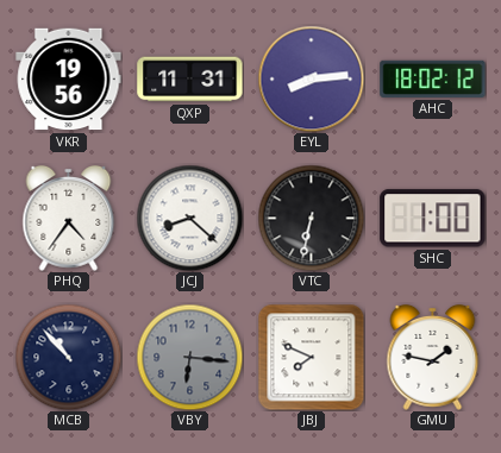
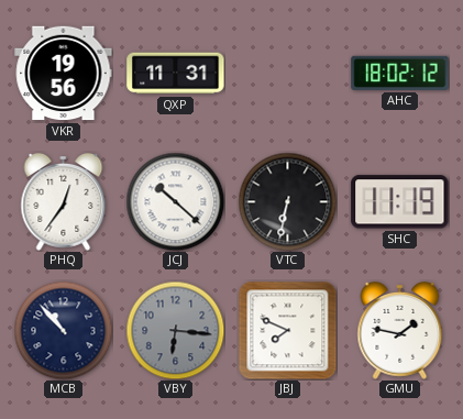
EYL: 8:14 -> none
PHQ: 4:36 -> 12:36
JCJ: 8:22 -> 10:22
SHC: 1:00 -> 11:19
